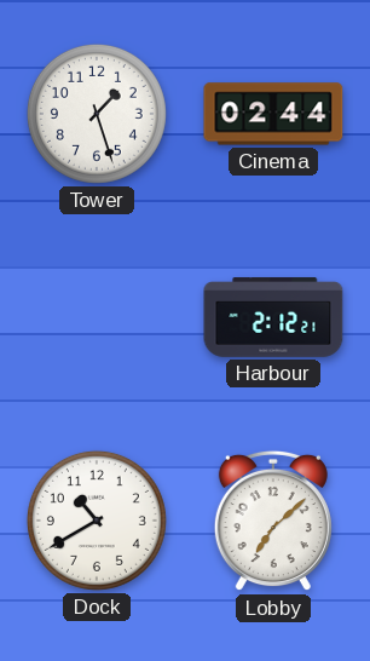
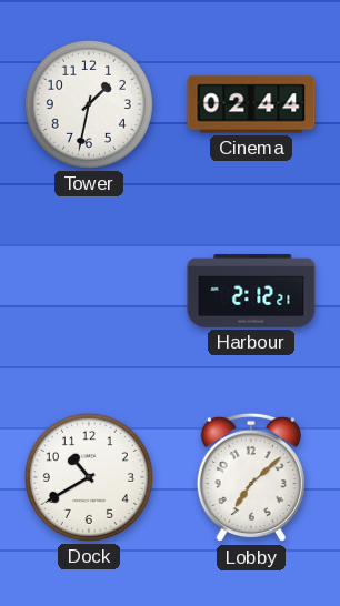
Tower: 1:27 -> 1:32
